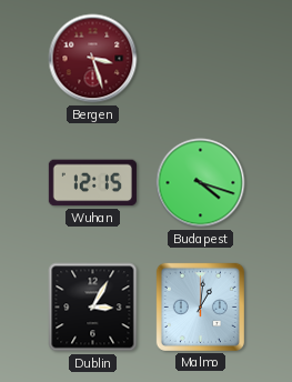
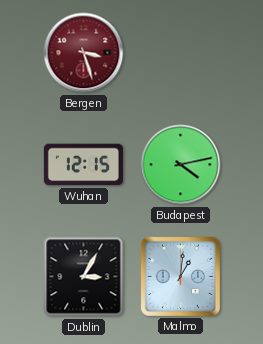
Budapest: 4:18 -> 4:13
